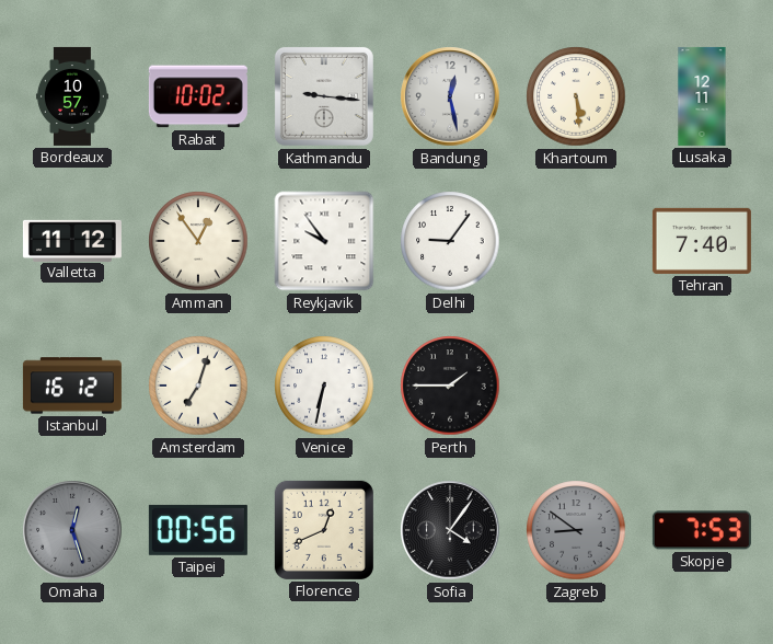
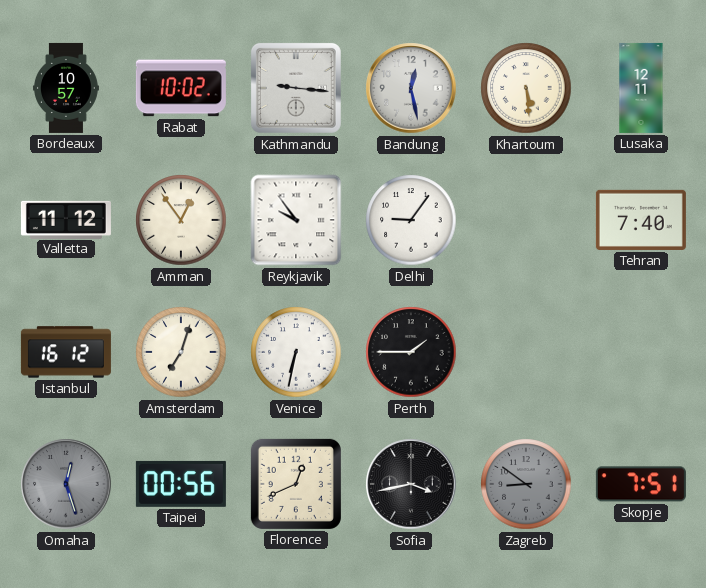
Sofia: 4:06 -> 3:43
Skopje: 7:53 -> 7:51
